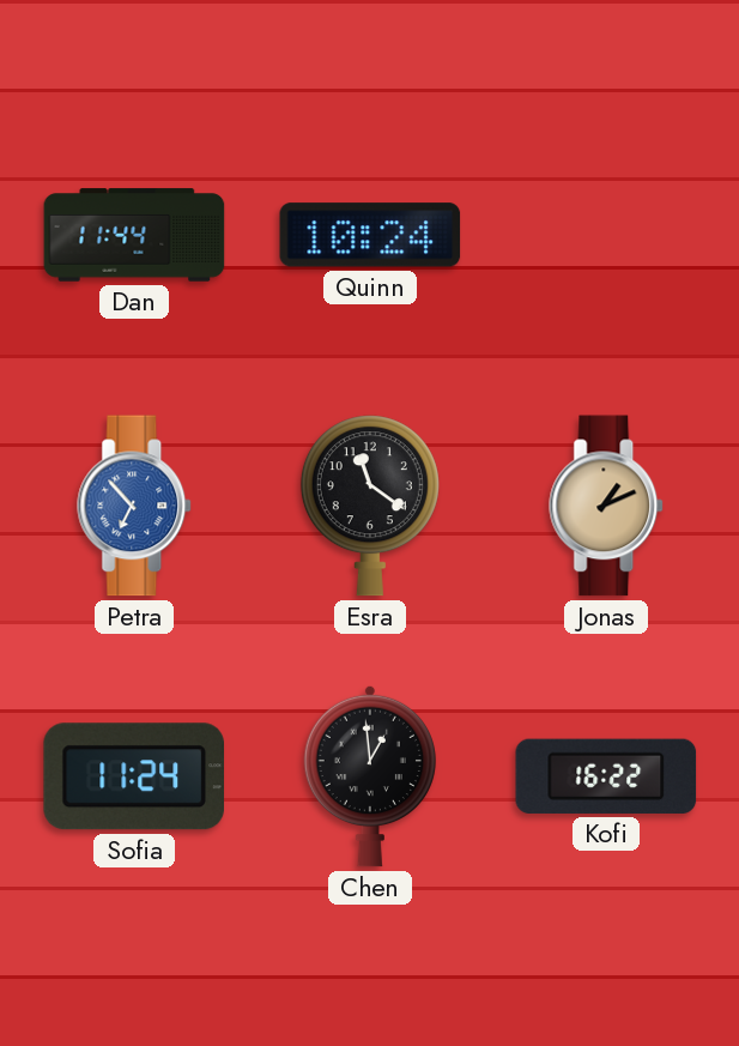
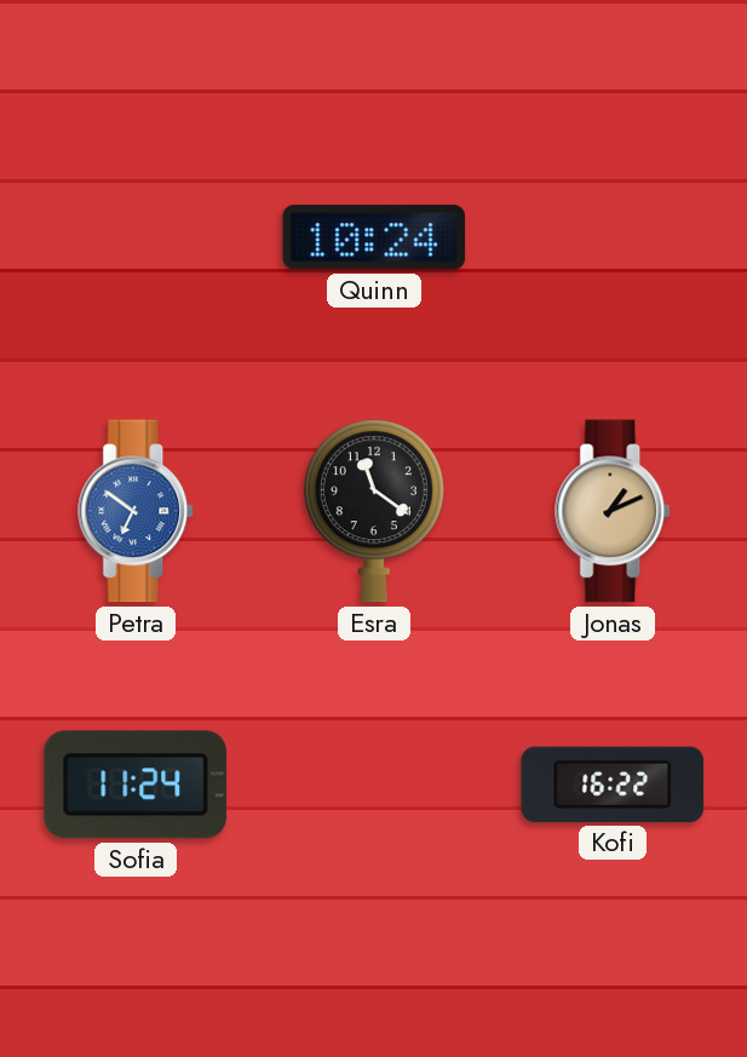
Dan: 11:44 -> none
Petra: 6:53 -> 6:51
Chen: 12:59 -> none
